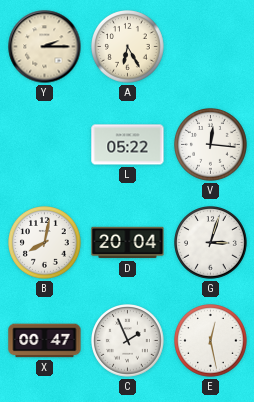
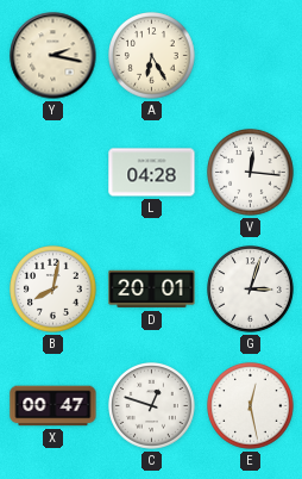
Y: 2:15 -> 2:17
L: 05:22 -> 04:28
D: 20:04 -> 20:01
C: 1:56 -> 12:48
